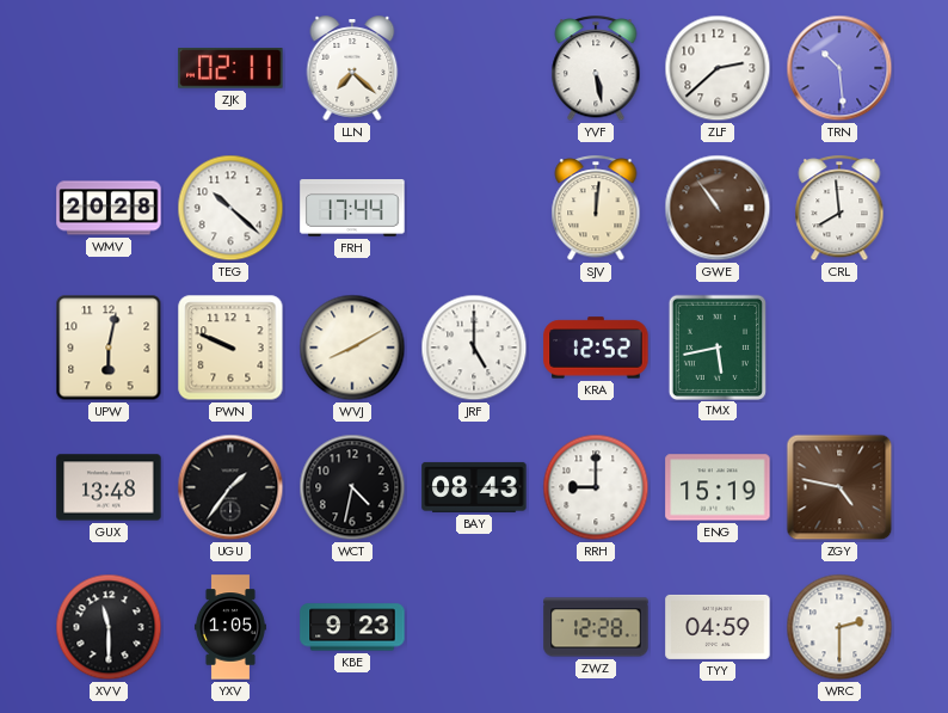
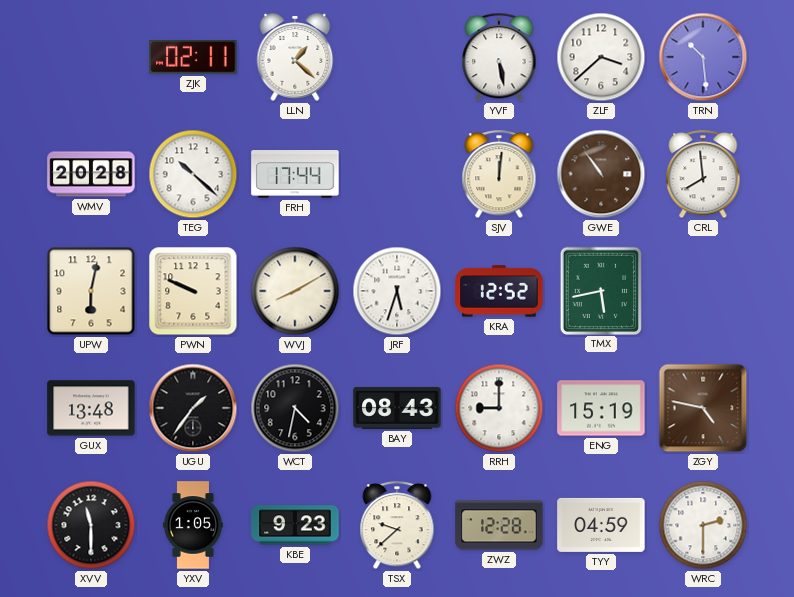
LLN: 7:22 -> 1:22
ZLF: 2:38 -> 3:38
JRF: 5:00 -> 5:33
TSX: none -> 9:38
